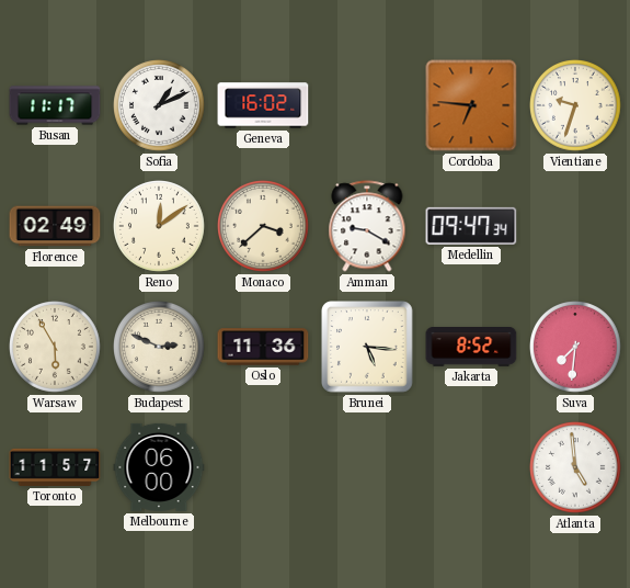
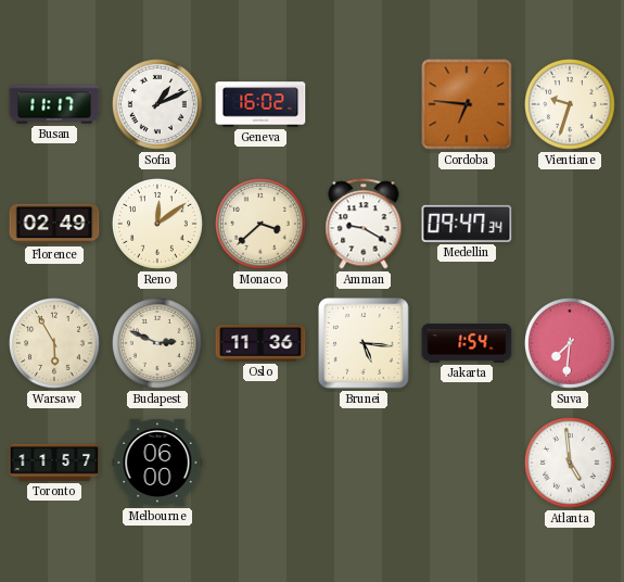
Jakarta: 8:52 -> 1:54
